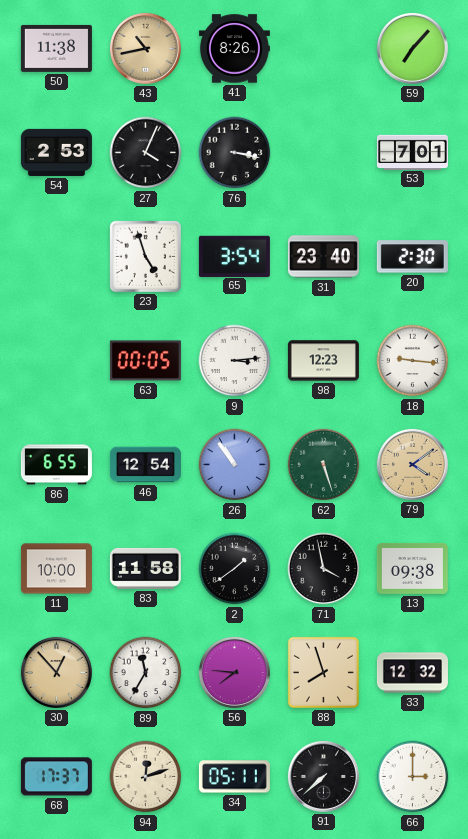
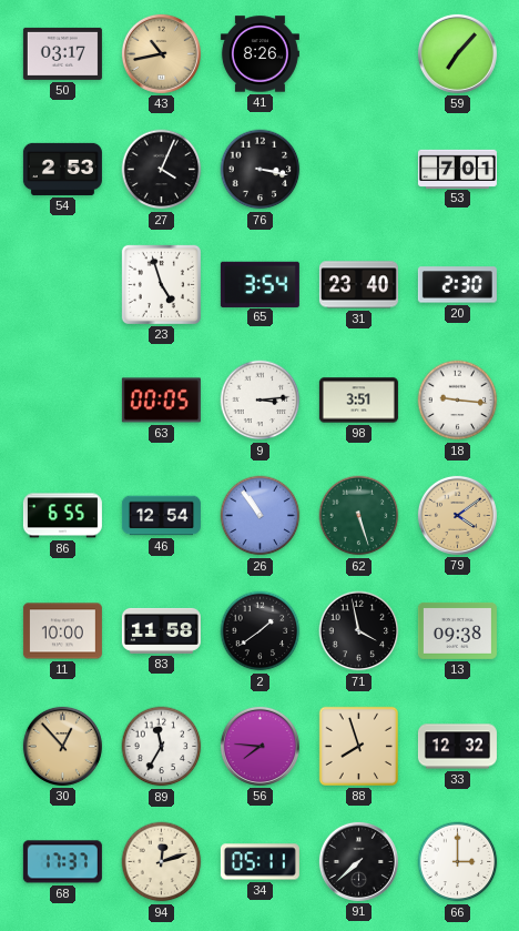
50: 11:38 -> 03:17
98: 12:23 -> 3:51
